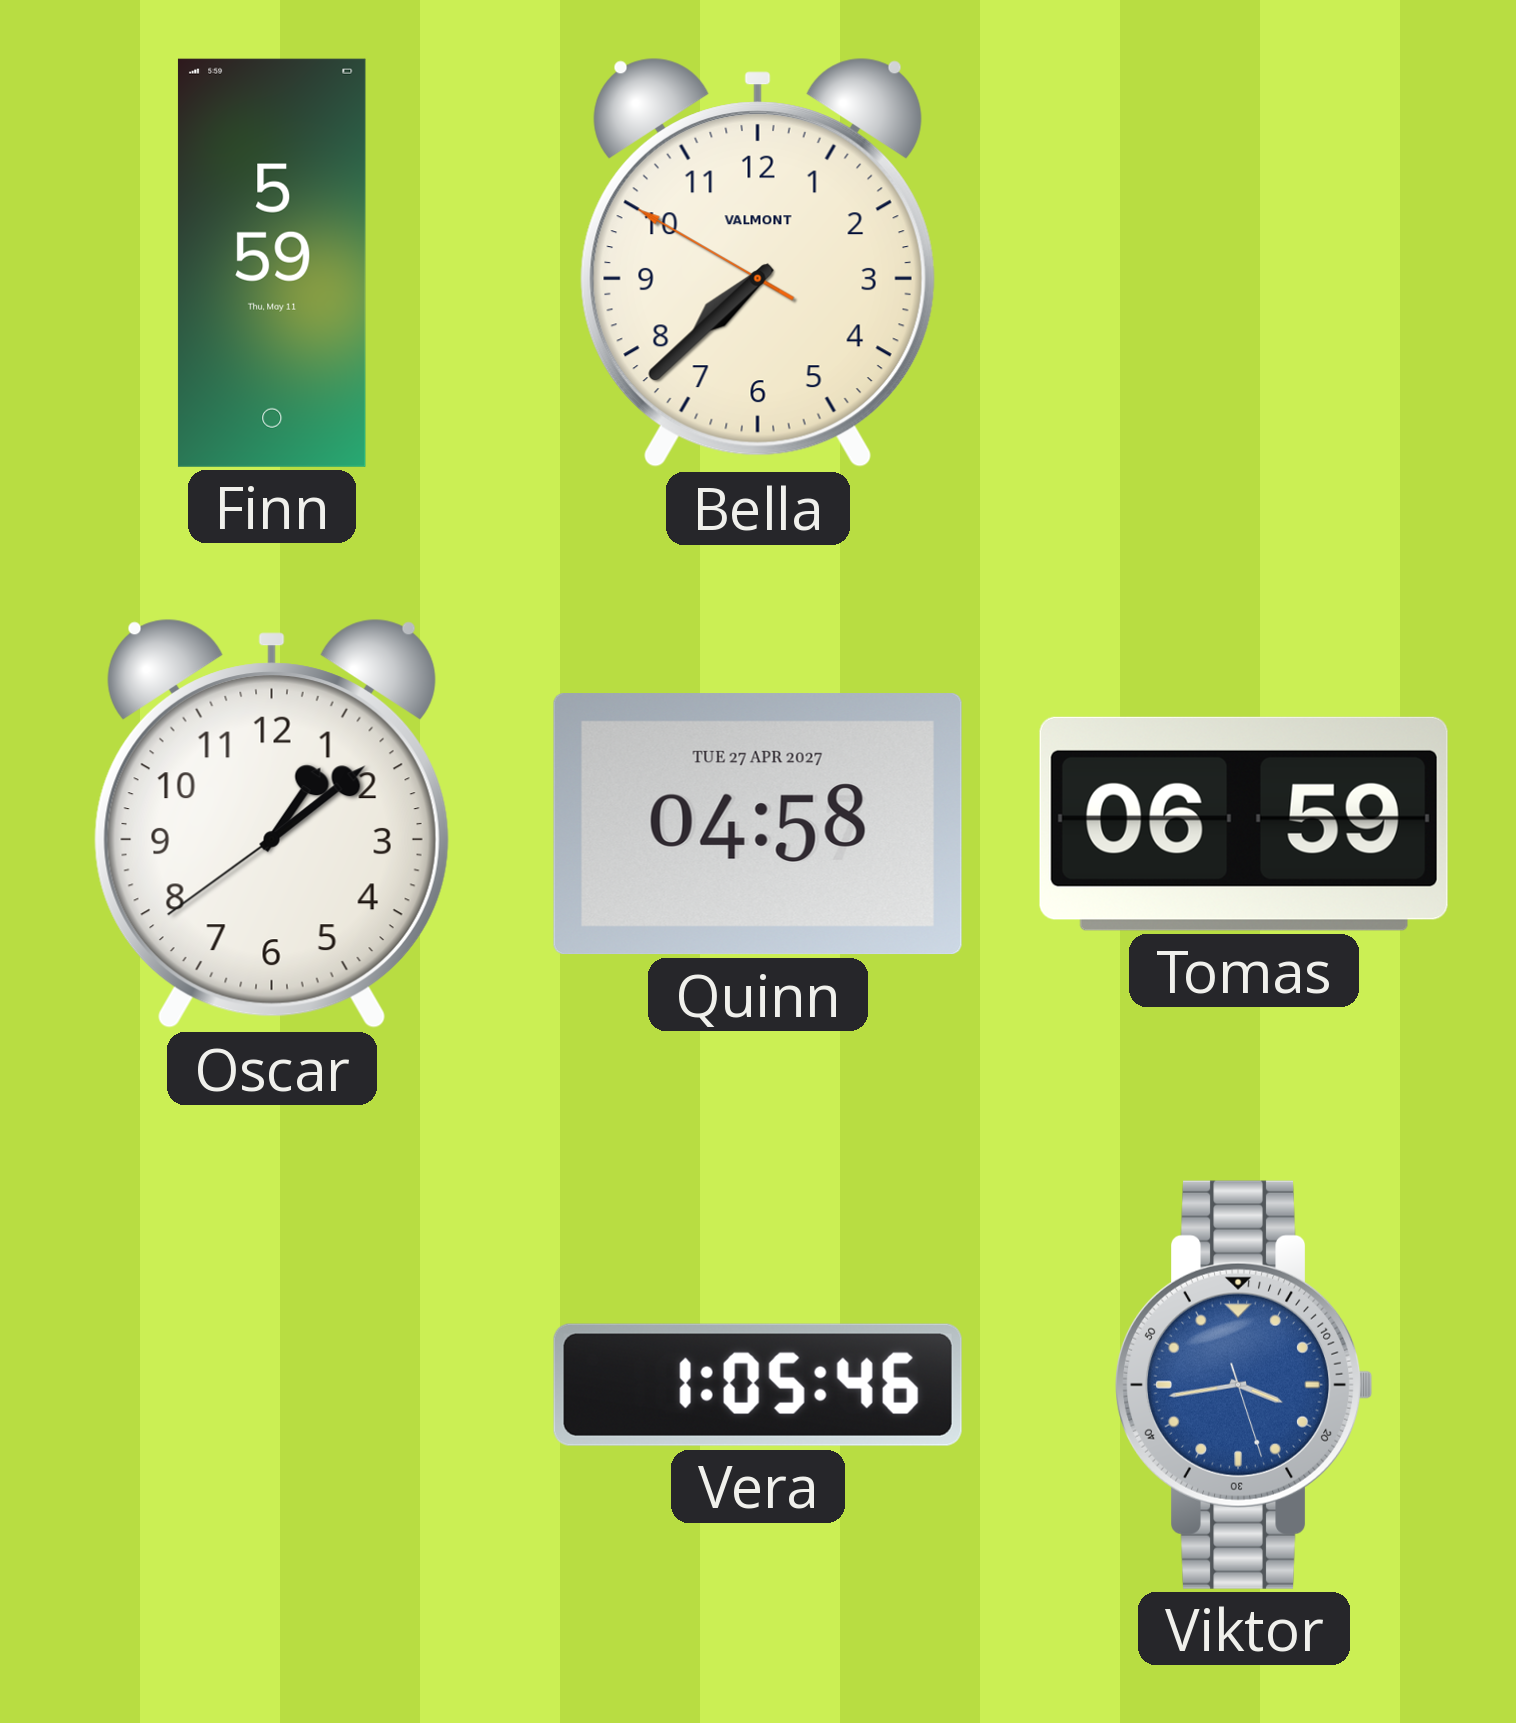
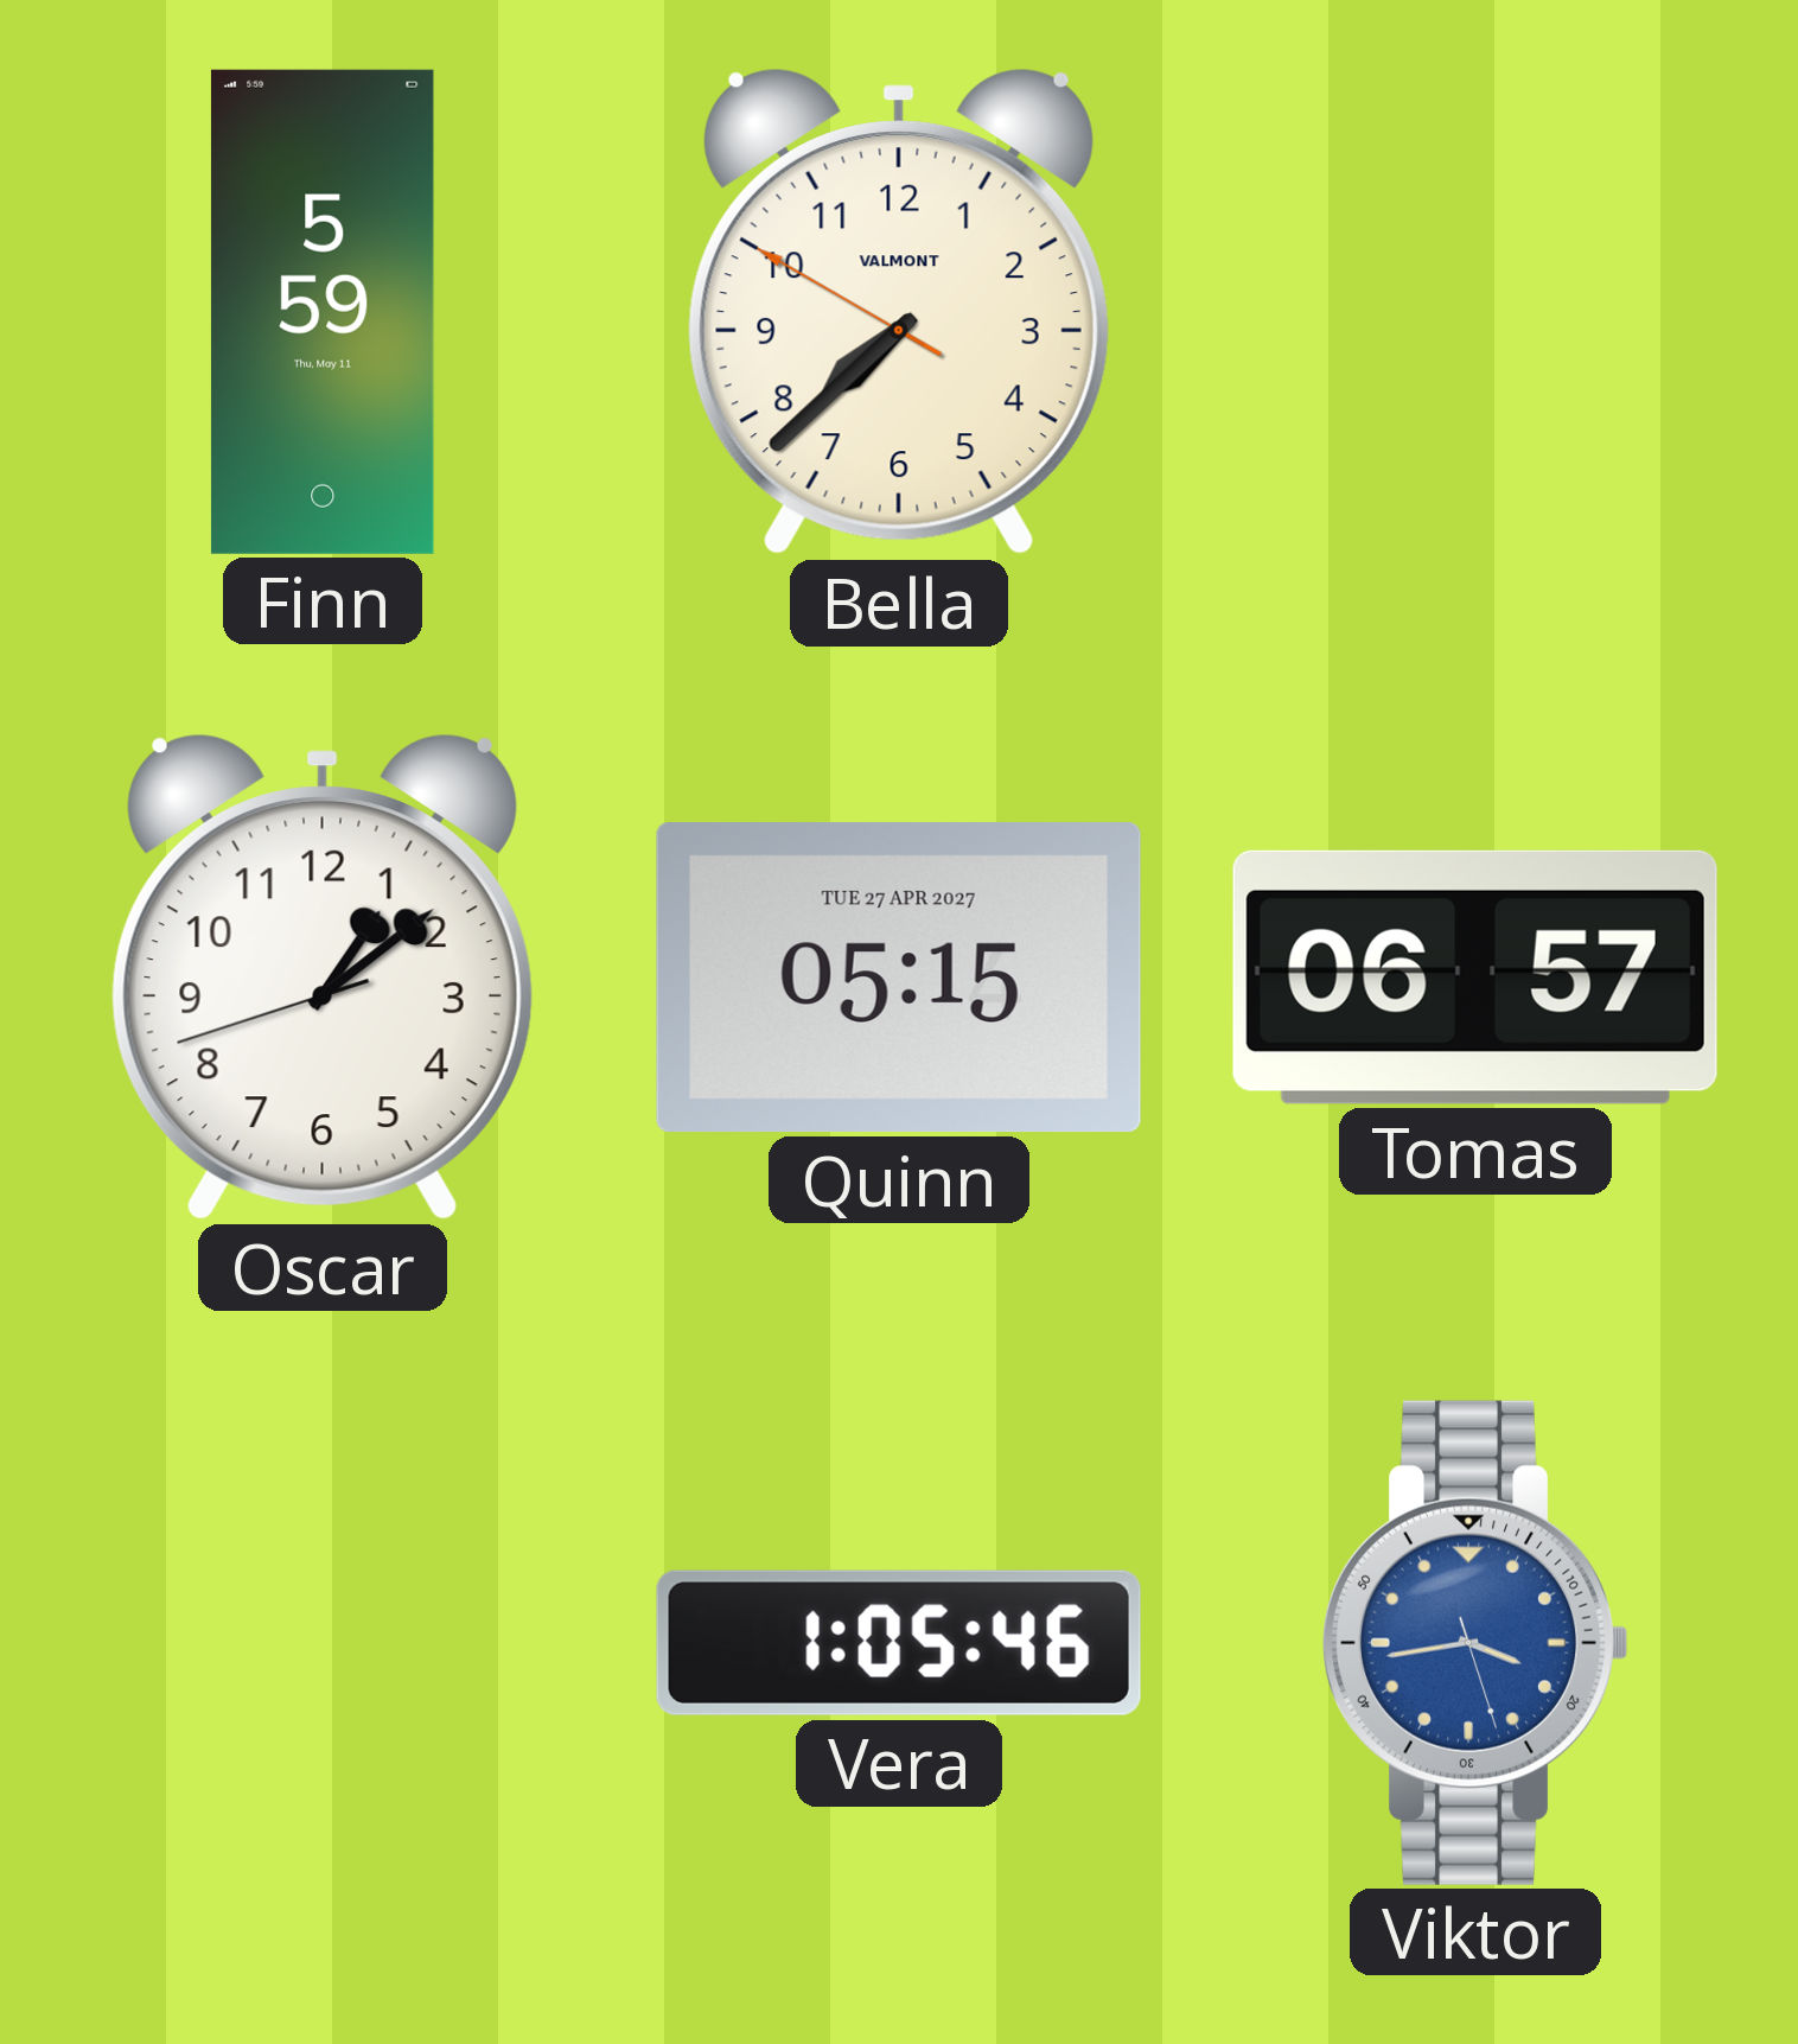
Oscar: 1:08:39 -> 1:08:42
Quinn: 04:58 -> 05:15
Tomas: 06:59 -> 06:57
